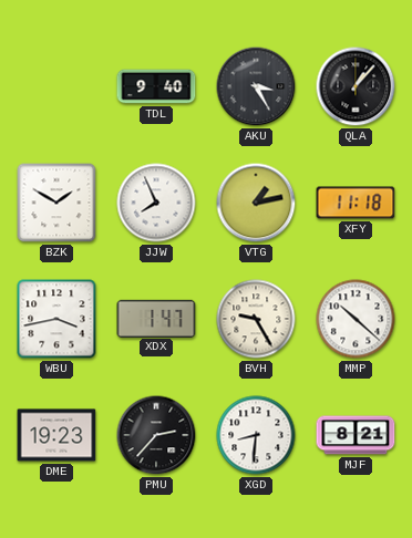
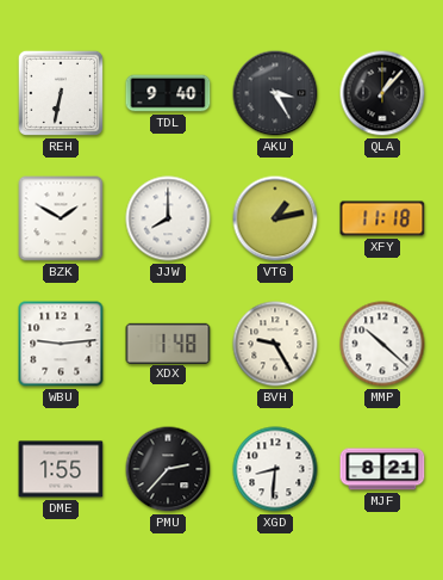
REH: none -> 6:32
JJW: 7:56 -> 8:00
WBU: 3:43 -> 9:14
XDX: 1:47 -> 1:48
DME: 19:23 -> 1:55
